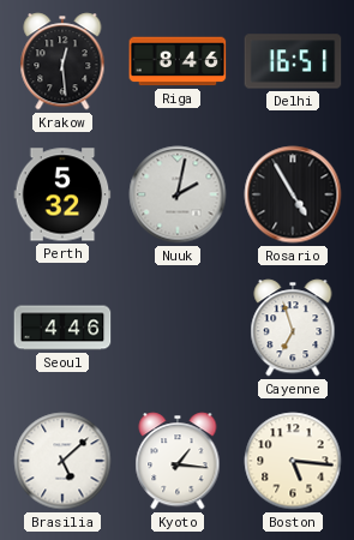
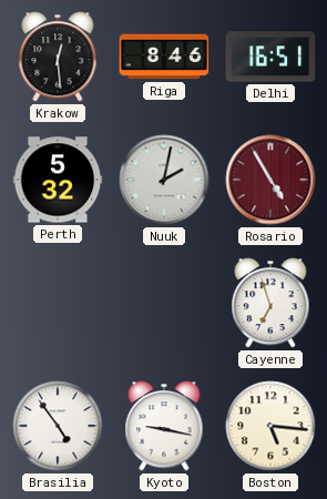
Rosario dial: black -> burgundy
Seoul: 4:46 -> none
Brasilia: 5:08 -> 4:54
Kyoto: 1:16 -> 9:17
